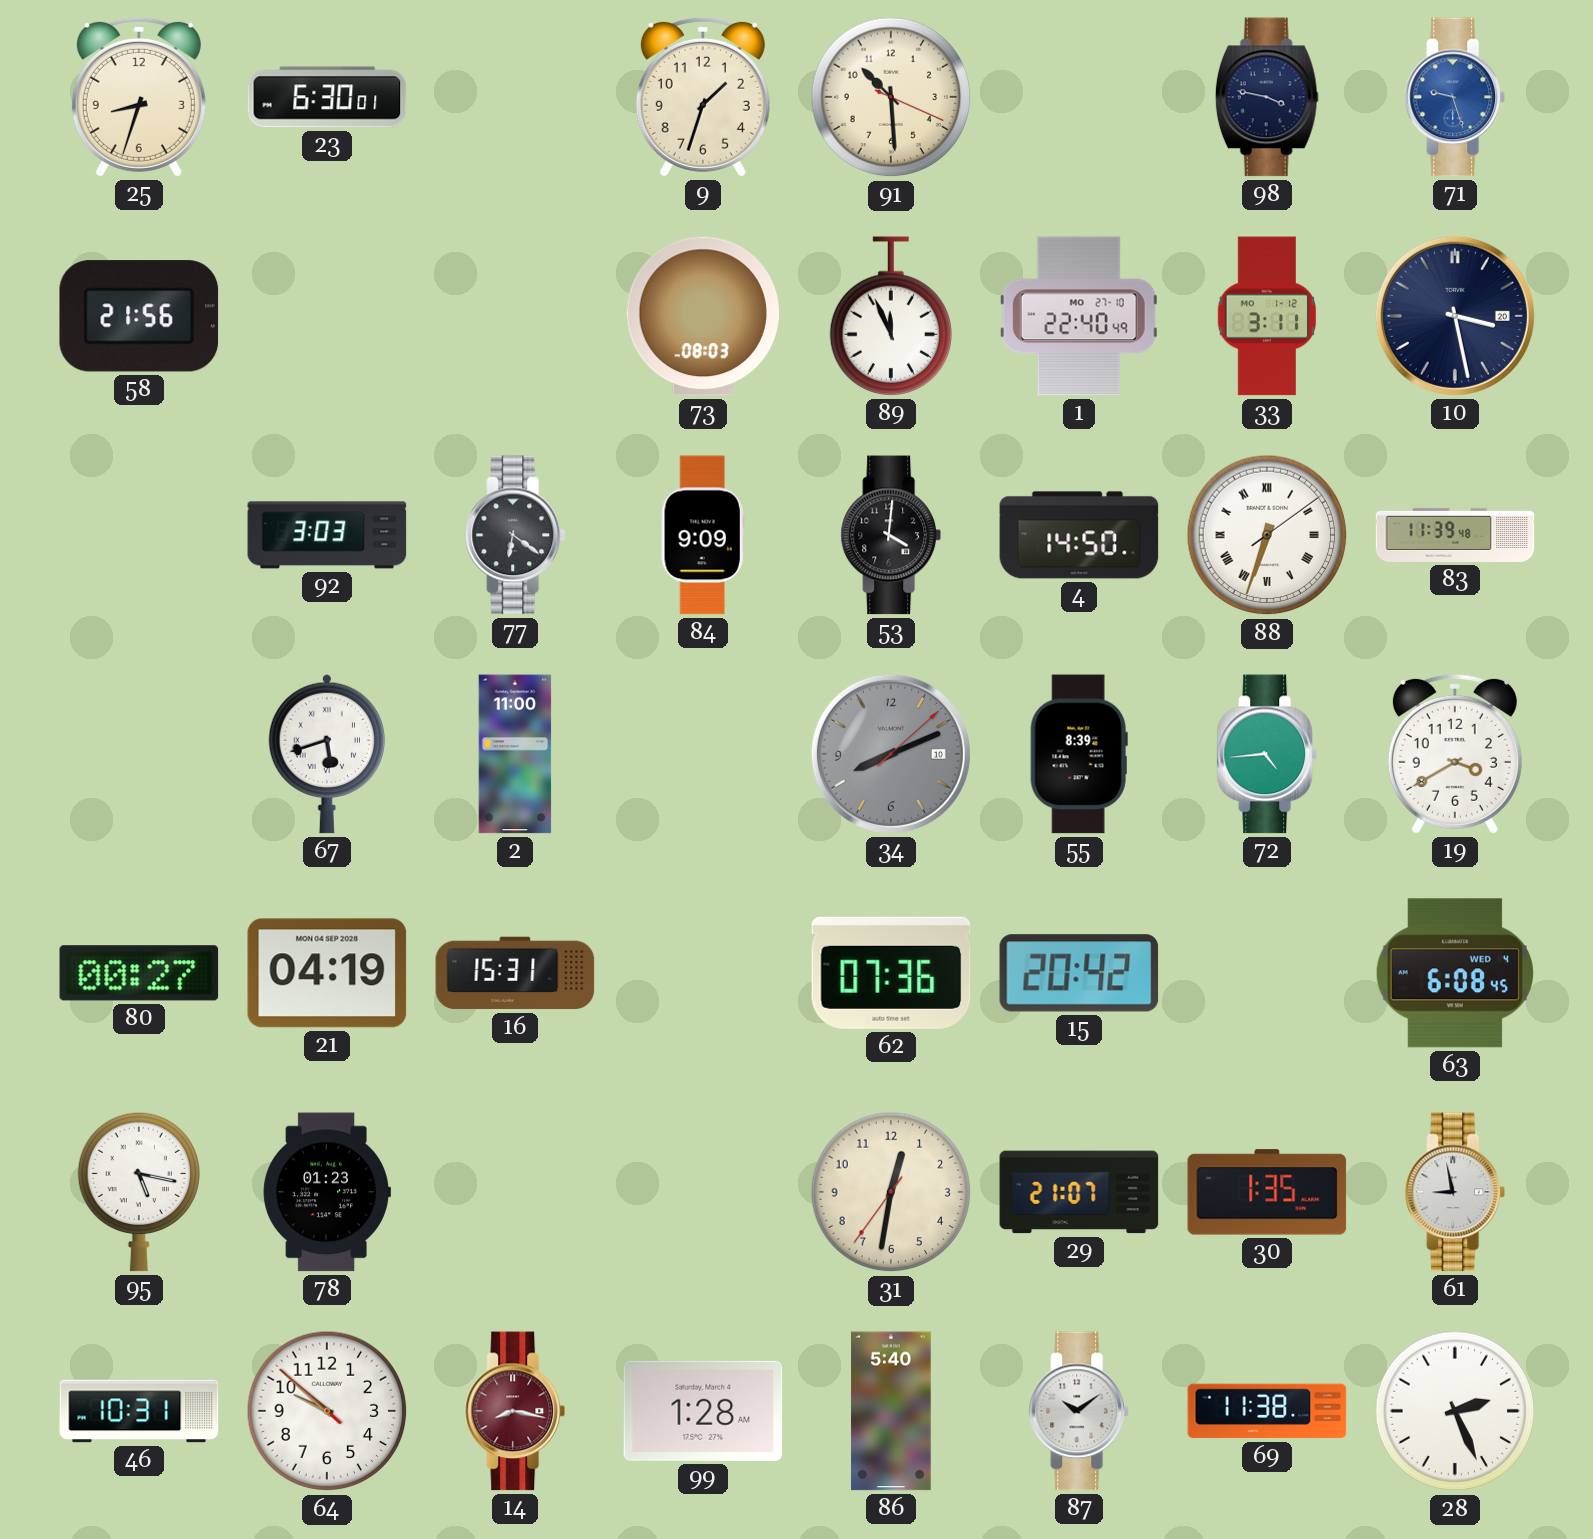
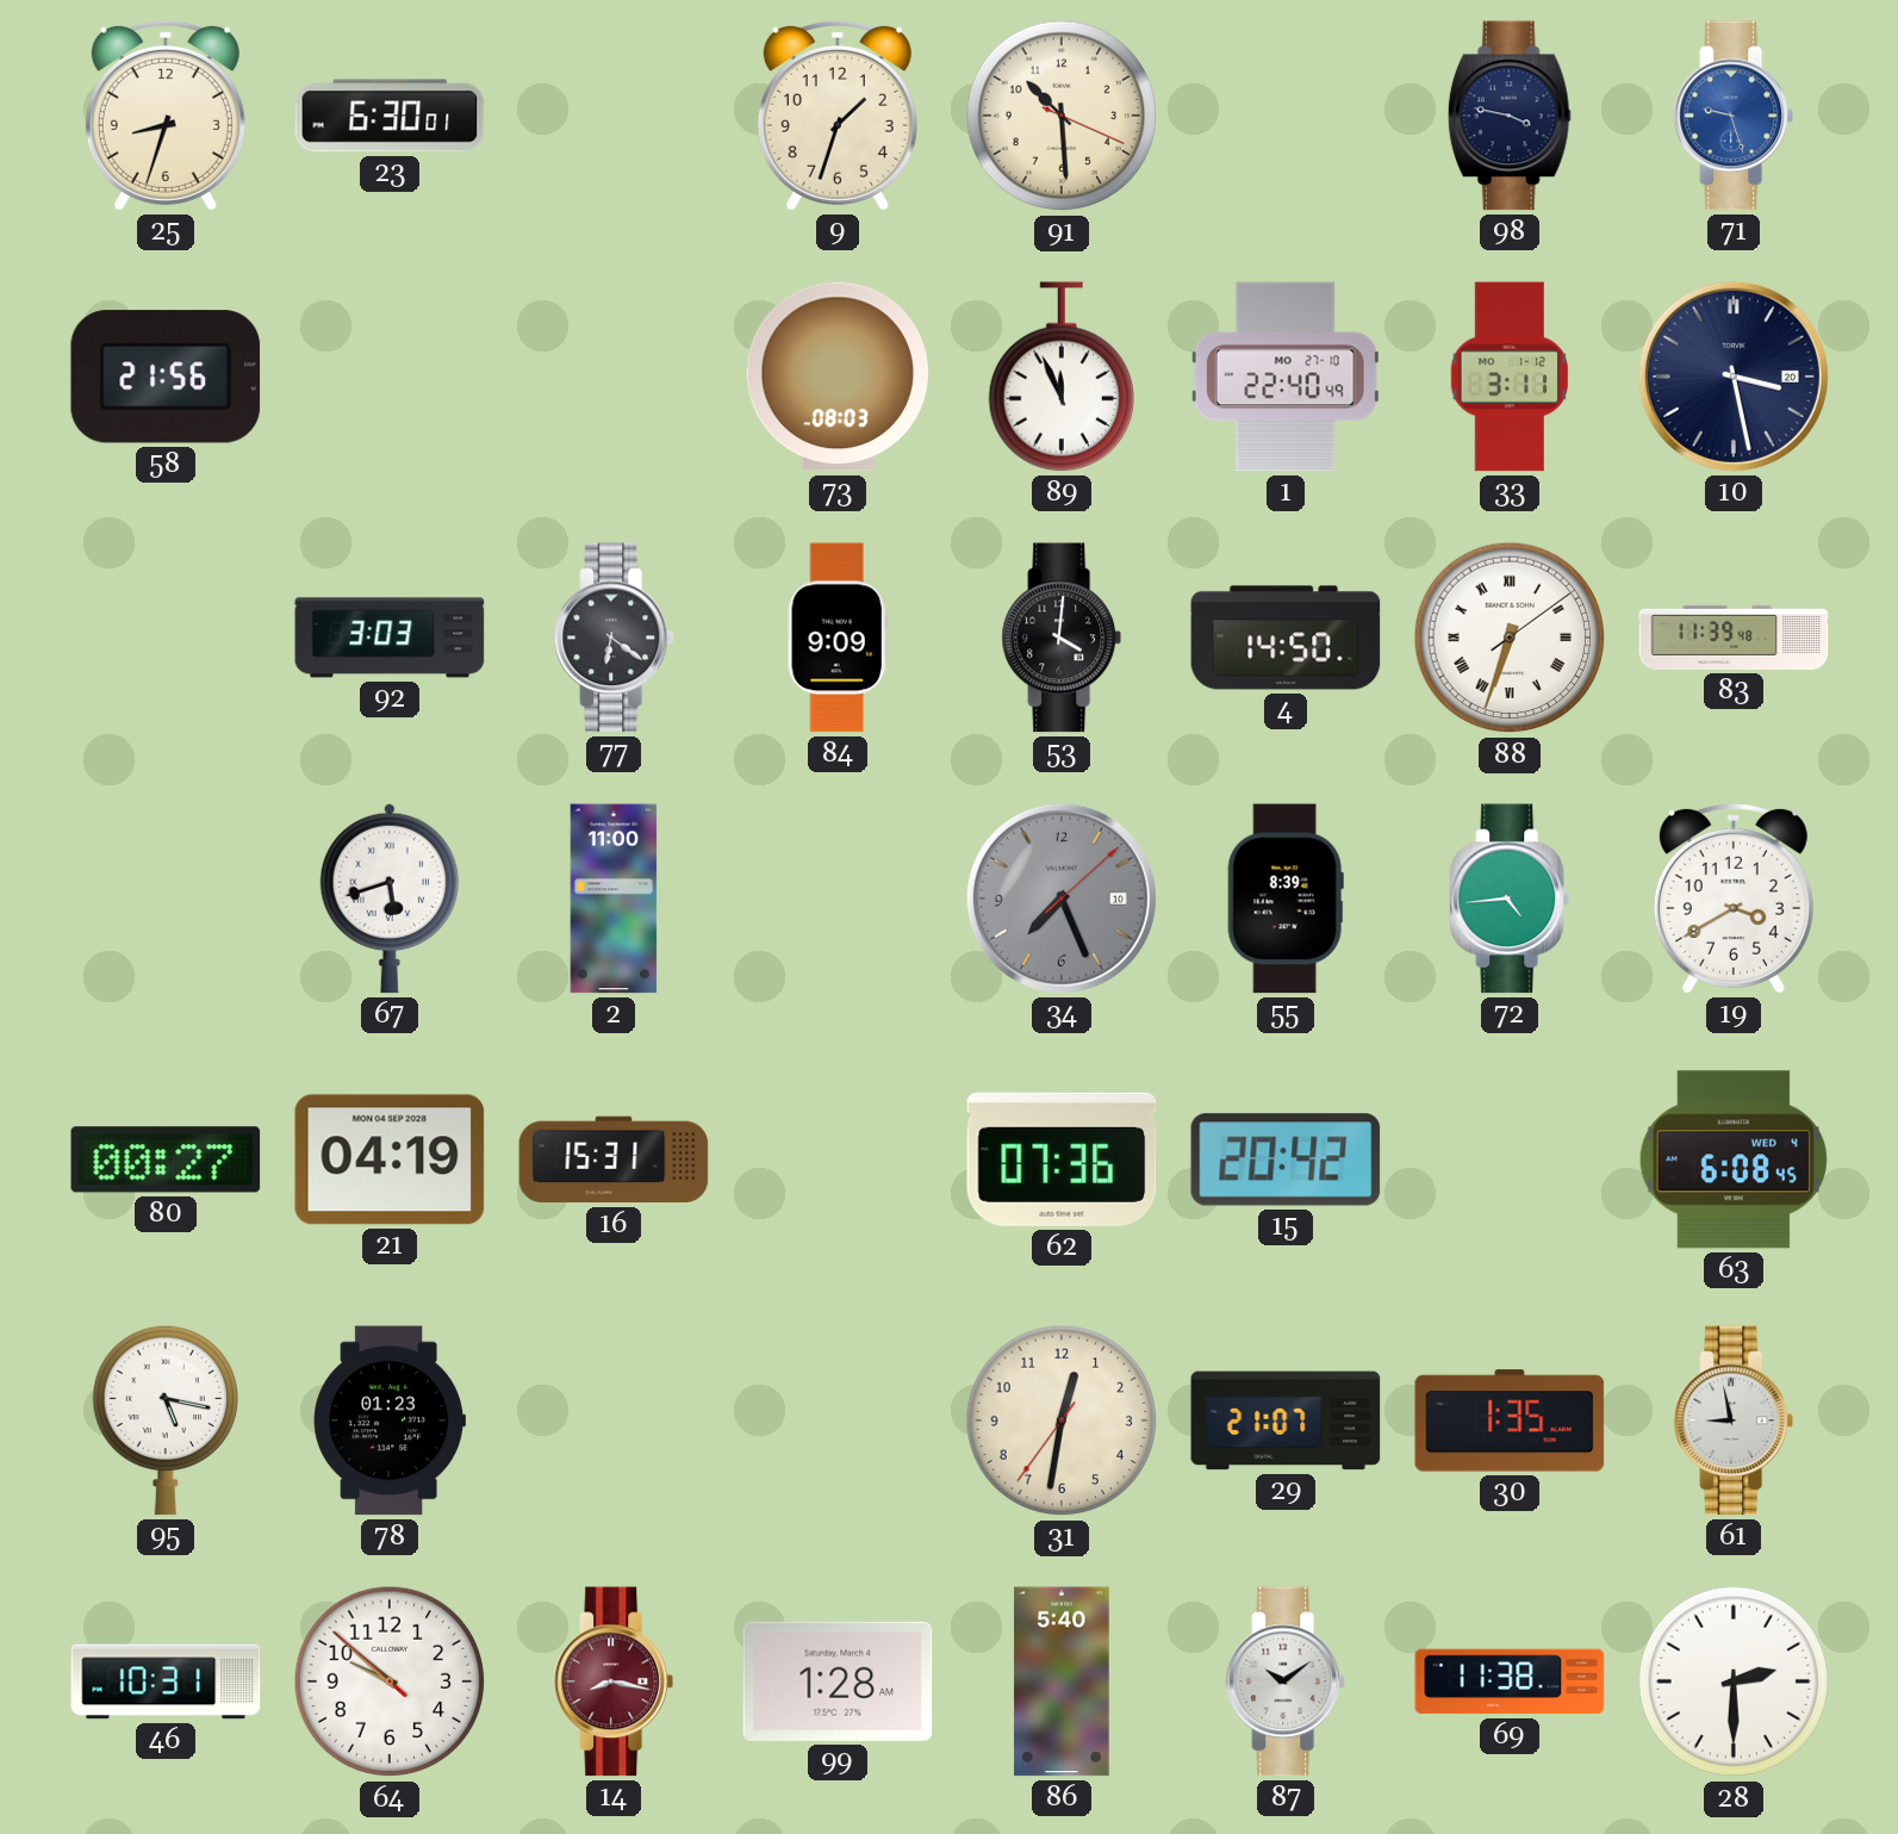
34: 8:11 -> 7:26
28: 2:26 -> 2:30
